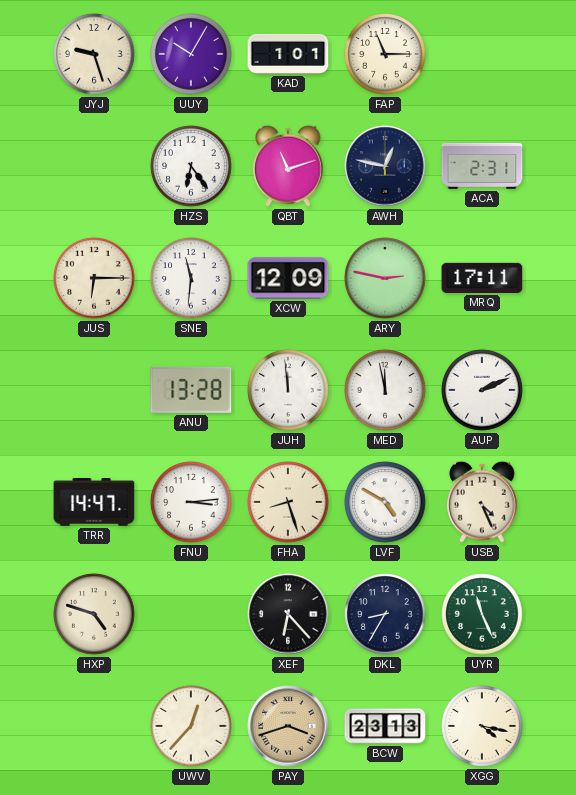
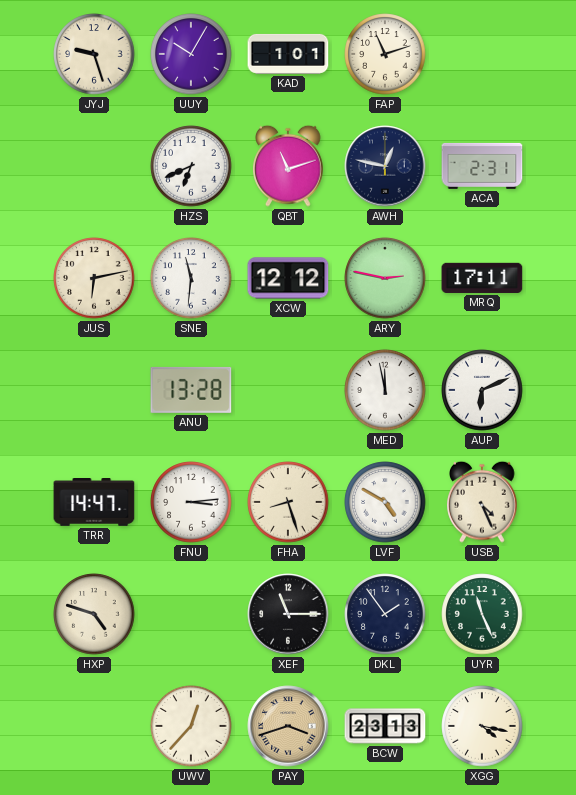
FAP: 11:15 -> 11:12
HZS: 6:24 -> 6:41
JUS: 6:15 -> 6:13
XCW: 12:09 -> 12:12
JUH: 11:59 -> none
AUP: 2:11 -> 6:11
XEF: 6:23 -> 11:15
DKL: 8:35 -> 1:54
